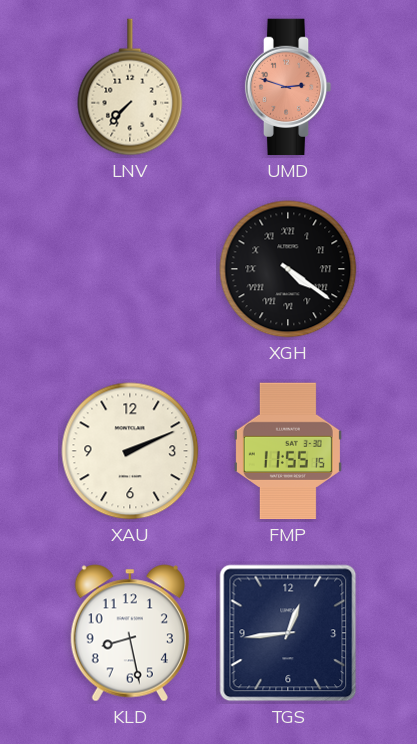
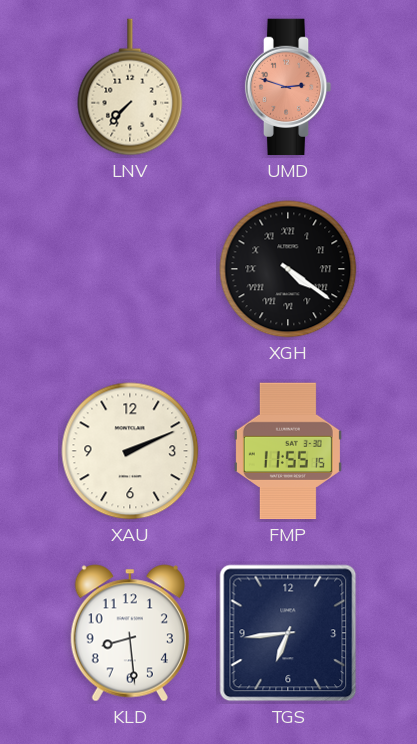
KLD: 8:28 -> 8:29
TGS: 12:44 -> 6:44
